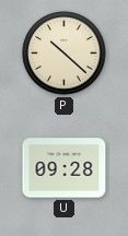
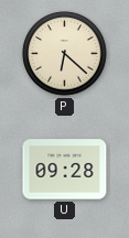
P: 10:22 -> 6:22
